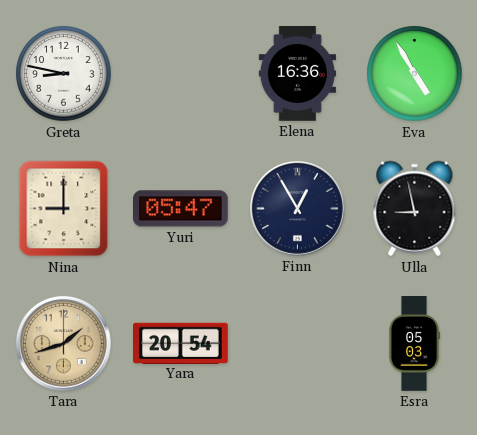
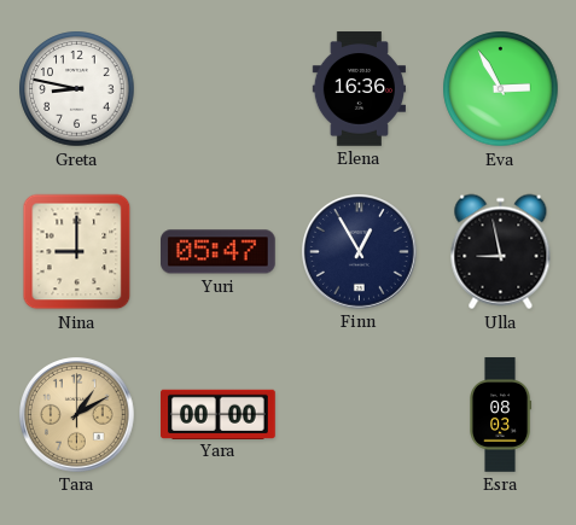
Eva: 4:55 -> 2:55
Tara: 1:42 -> 1:10
Yara: 20:54 -> 00:00
Esra: 05:03 -> 08:03
